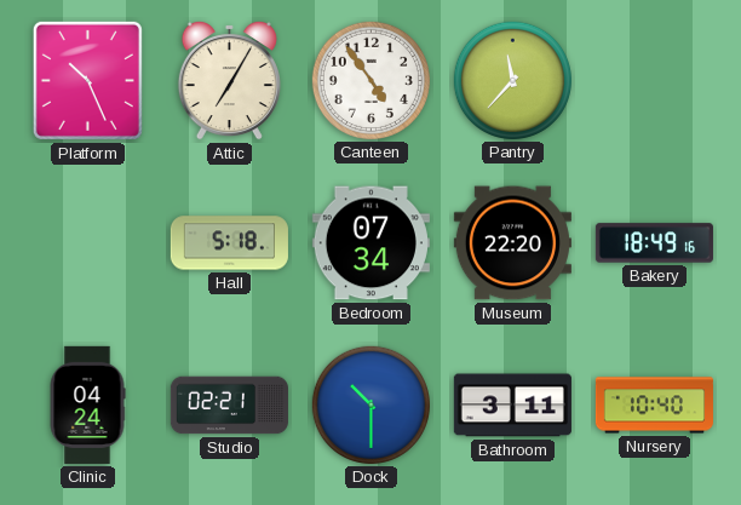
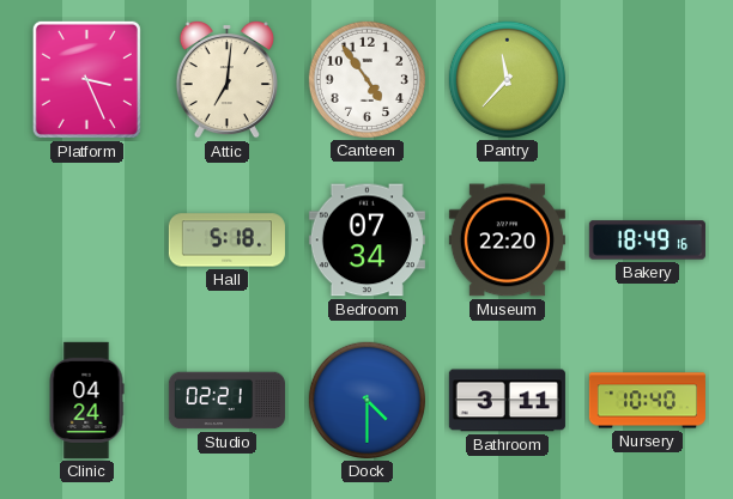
Platform: 10:26 -> 3:26
Attic: 7:05 -> 7:01
Dock: 10:30 -> 4:30
